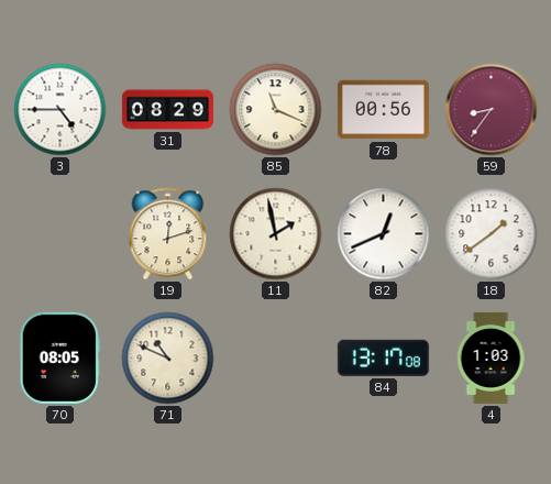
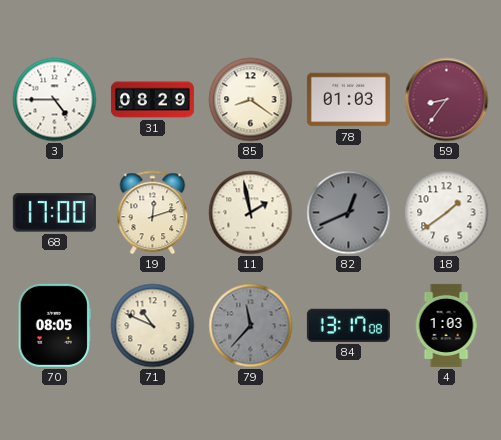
85: 11:19 -> 8:21
78: 00:56 -> 01:03
68: none -> 17:00
82 dial: white -> grey
79: none -> 11:37
